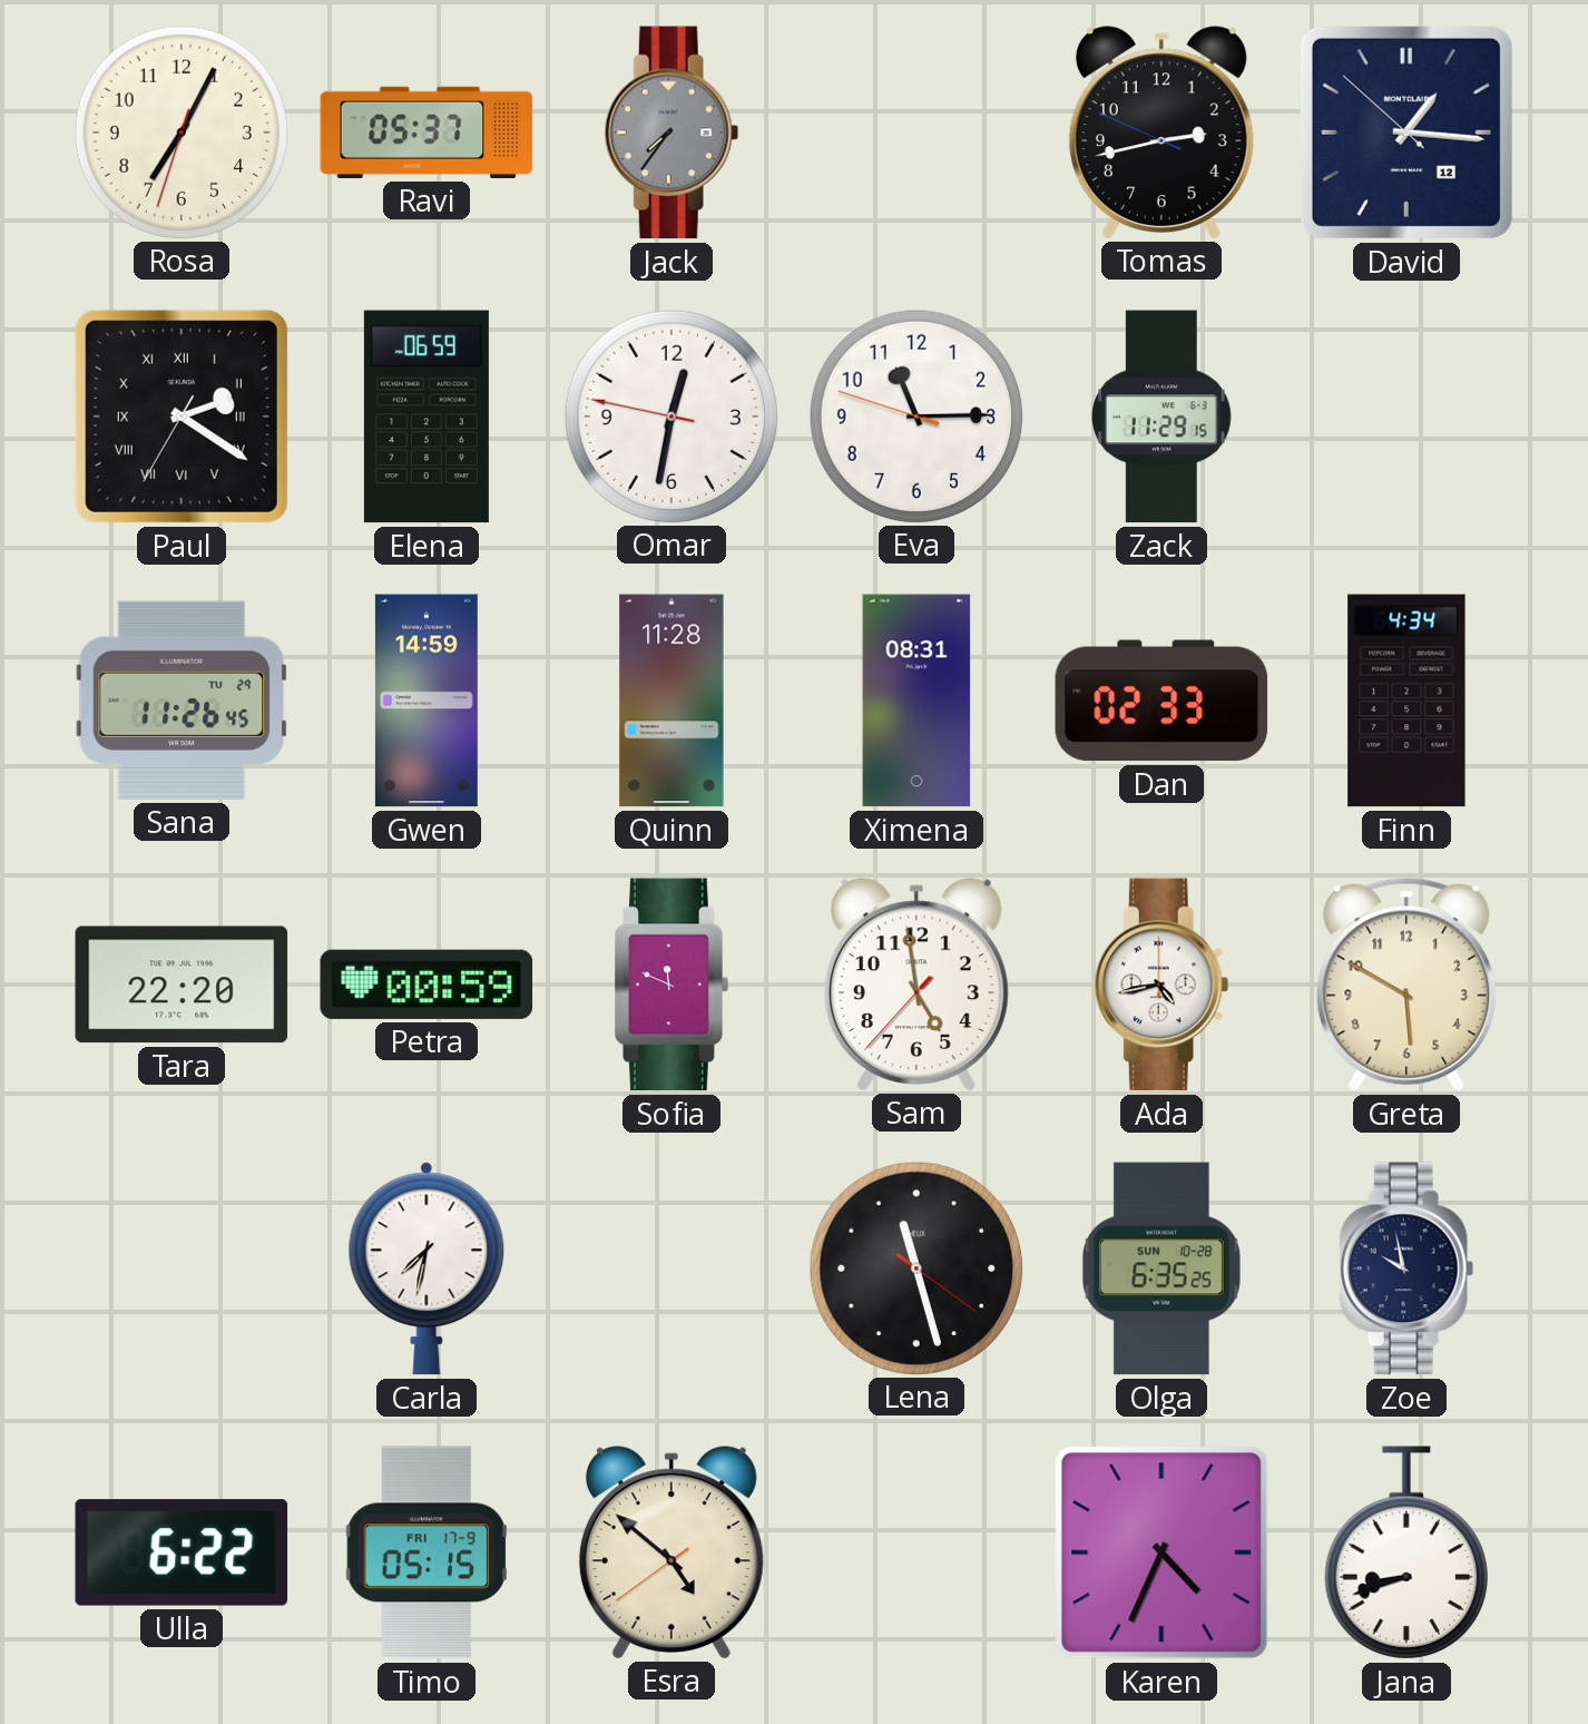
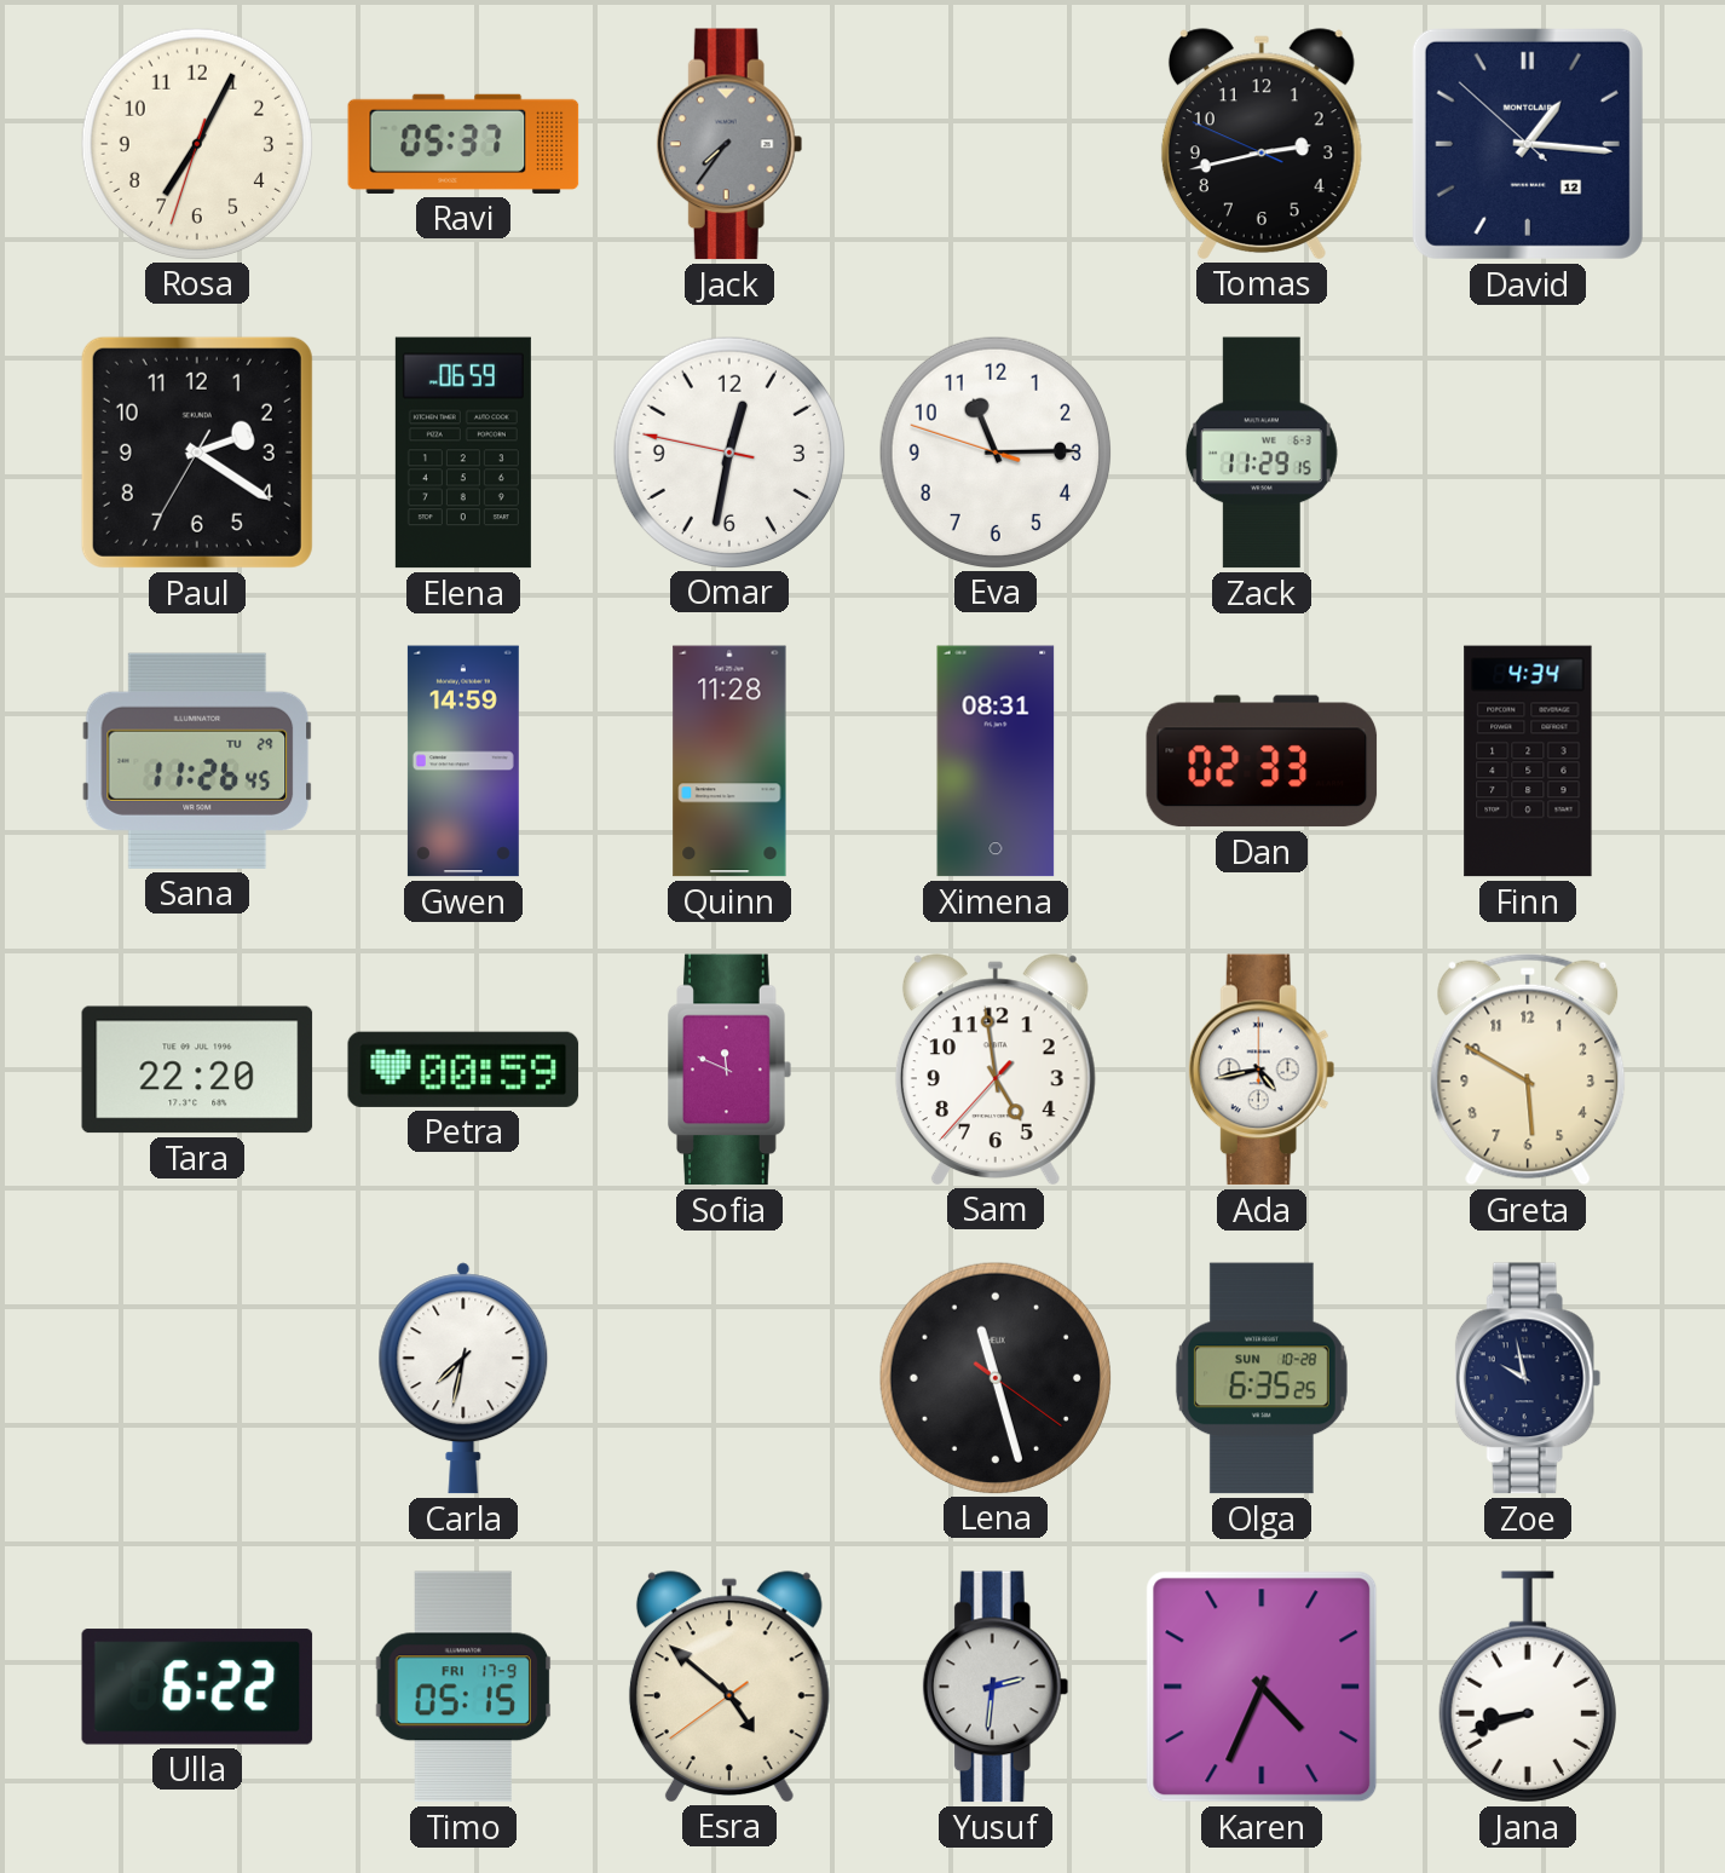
Paul numerals: Roman -> Arabic
Yusuf: none -> 2:31
